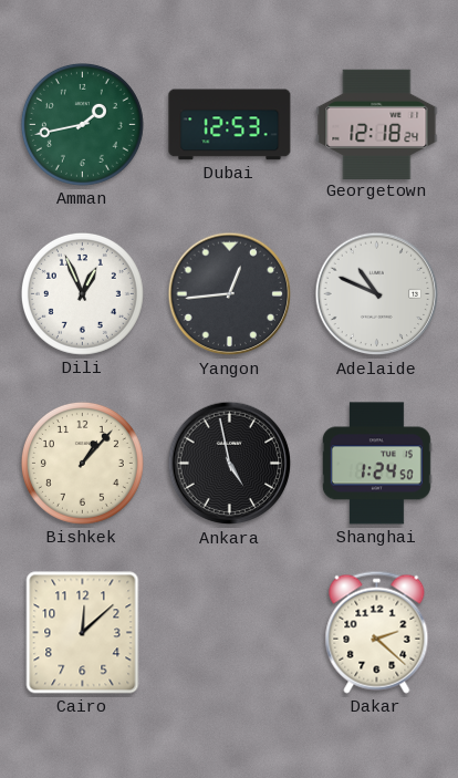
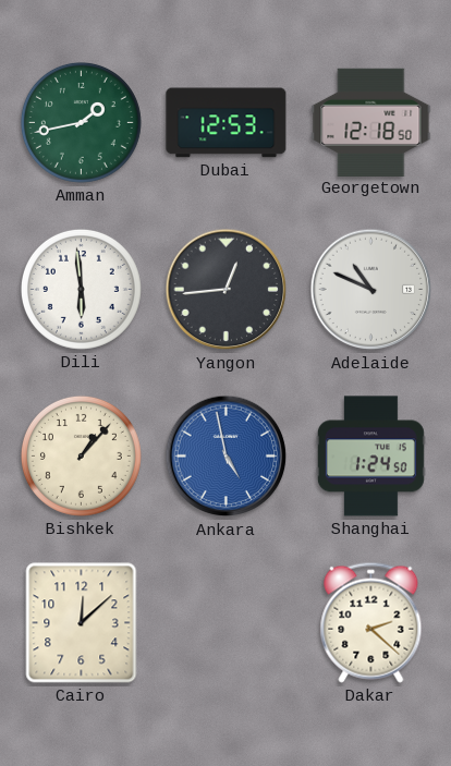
Georgetown: 12:18:24 -> 12:18:50
Dili: 12:56 -> 5:59
Ankara dial: black -> blue
